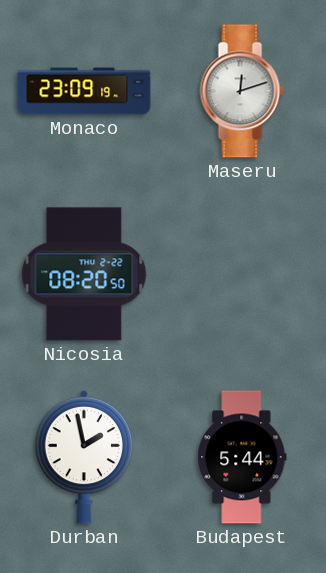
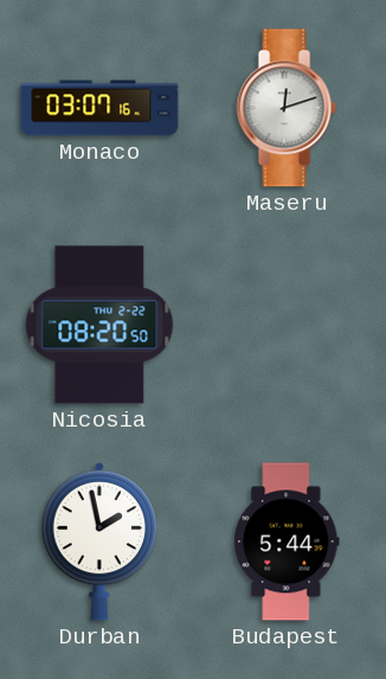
Monaco: 23:09 -> 03:07
